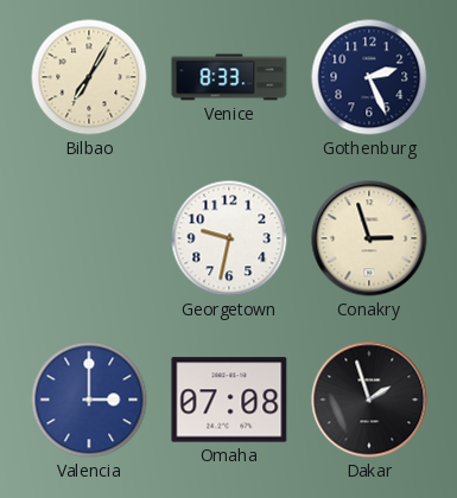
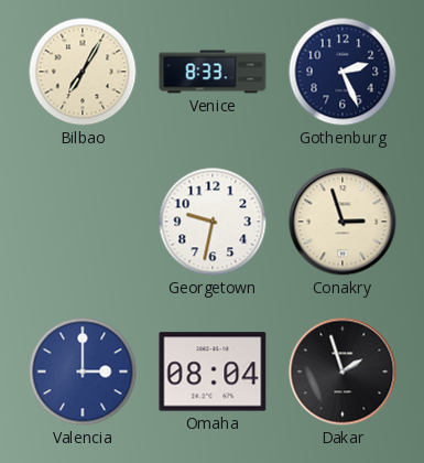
Omaha: 07:08 -> 08:04
